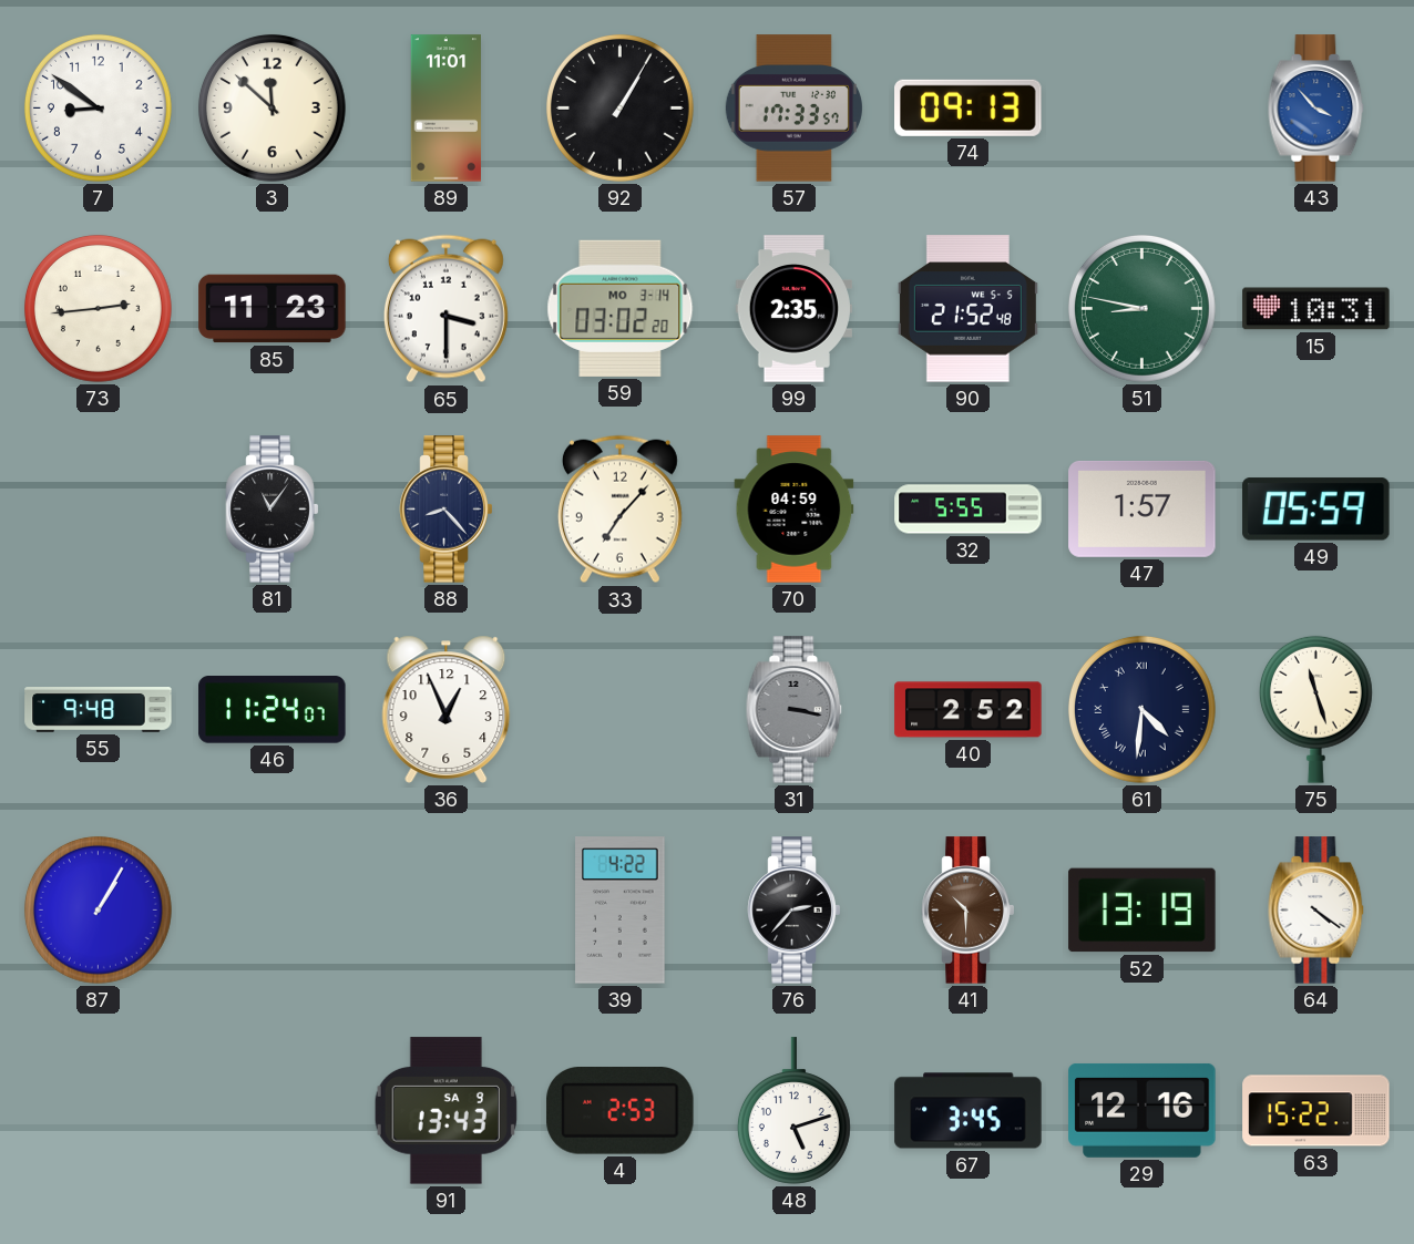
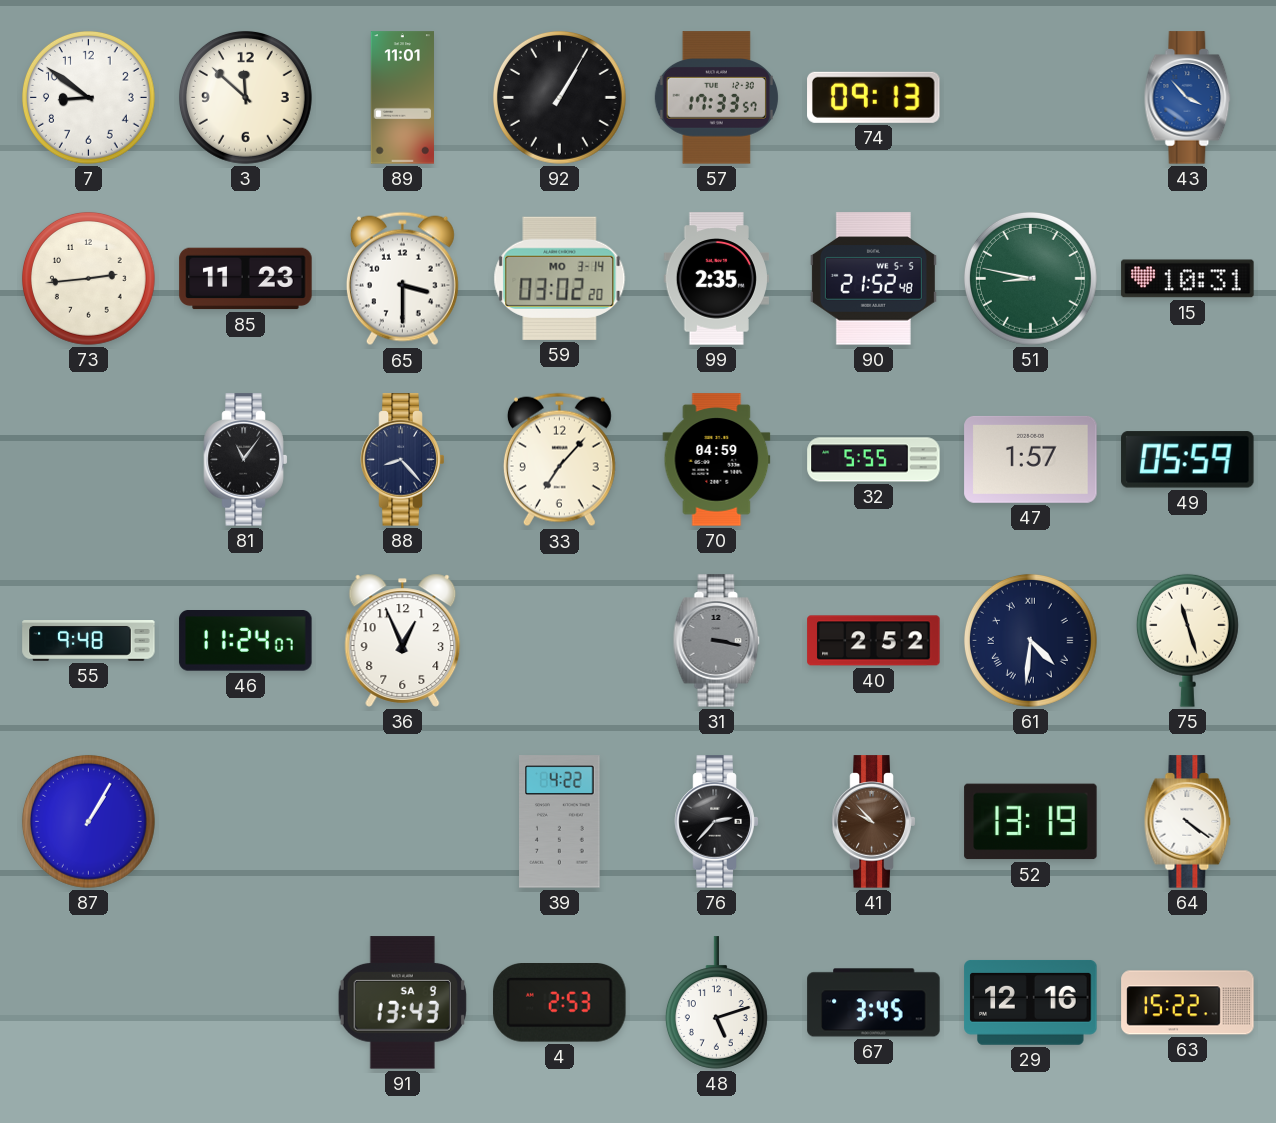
41: 10:30 -> 9:53
